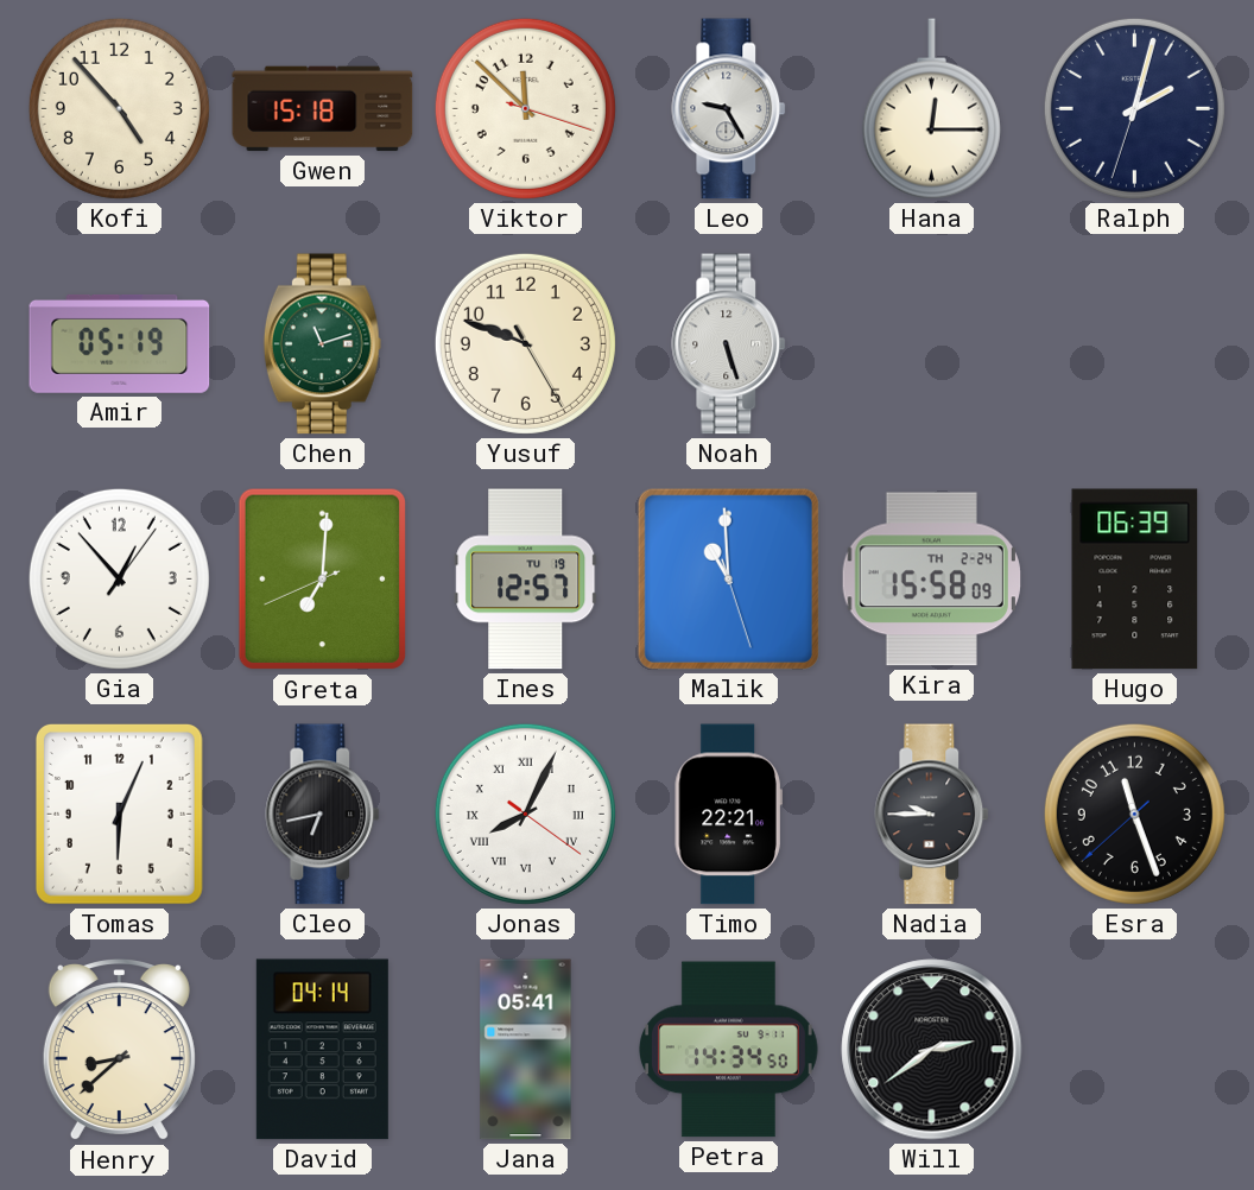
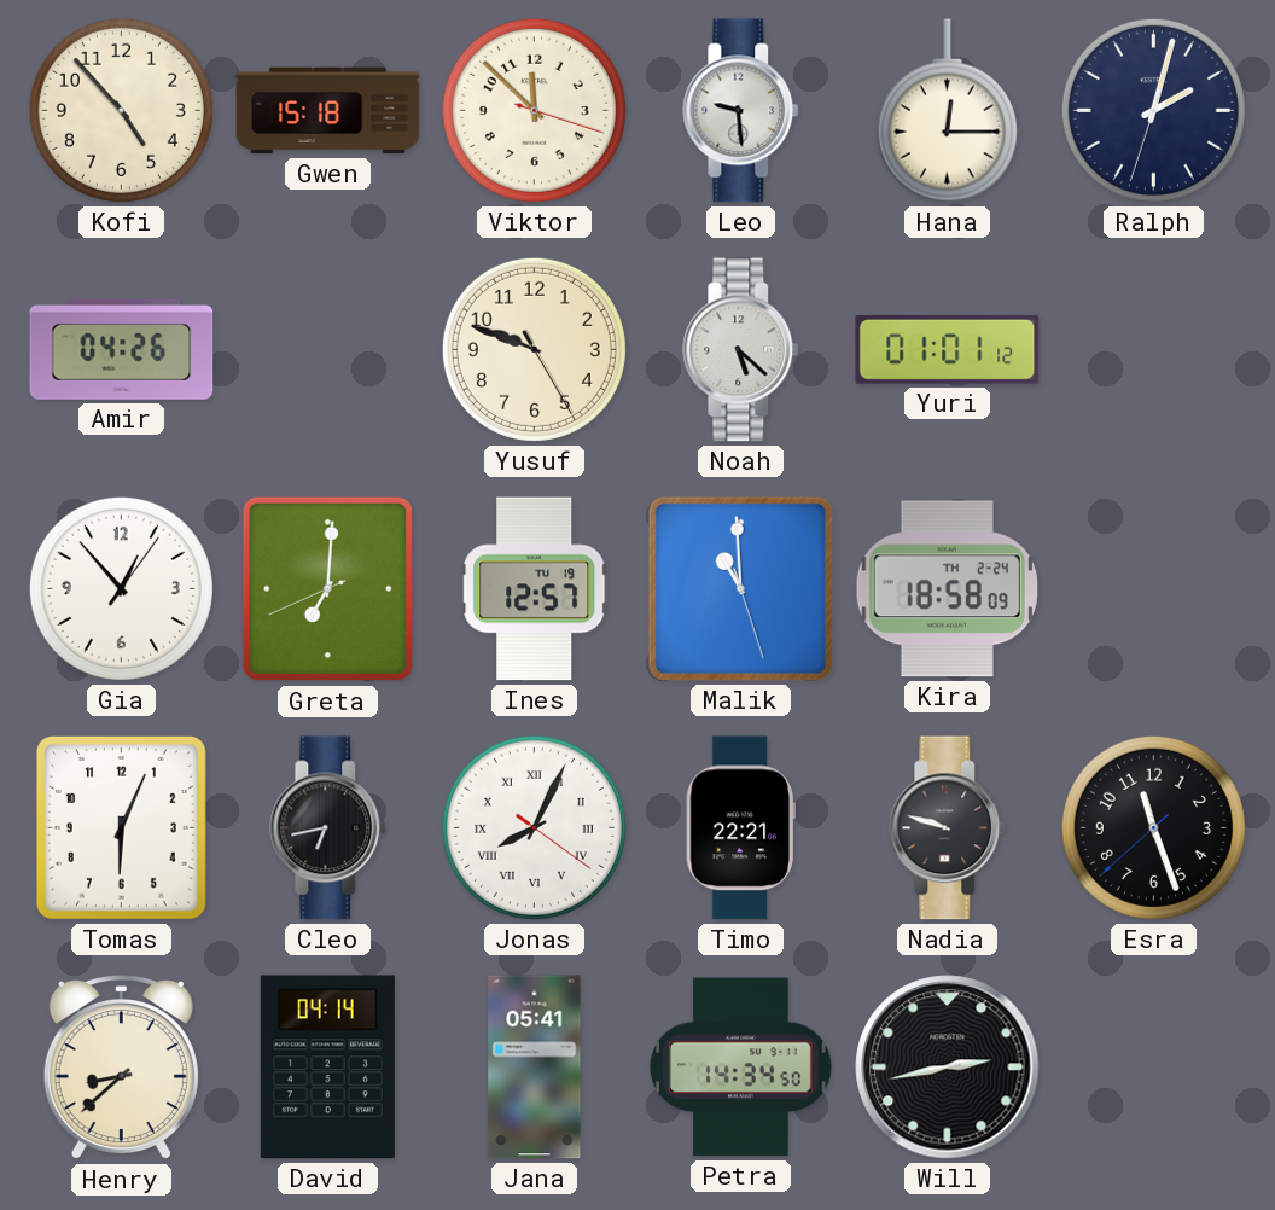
Leo: 9:25 -> 9:29
Amir: 05:19 -> 04:26
Chen: 11:12 -> none
Noah: 5:27 -> 5:22
Yuri: none -> 01:01
Kira: 15:58 -> 18:58
Hugo: 06:39 -> none
Nadia: 9:45 -> 9:48
Will: 2:39 -> 2:43
